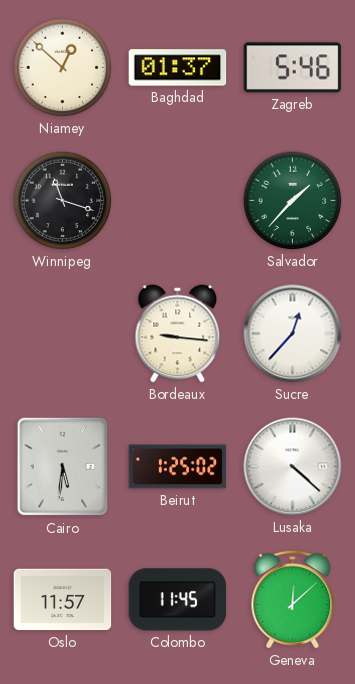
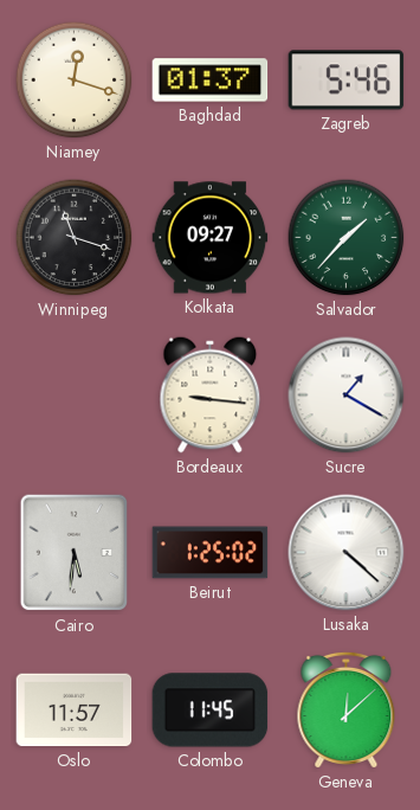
Niamey: 12:52 -> 12:18
Kolkata: none -> 09:27
Sucre: 12:37 -> 1:20
